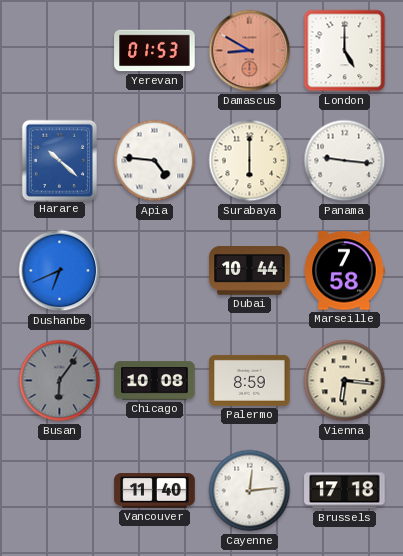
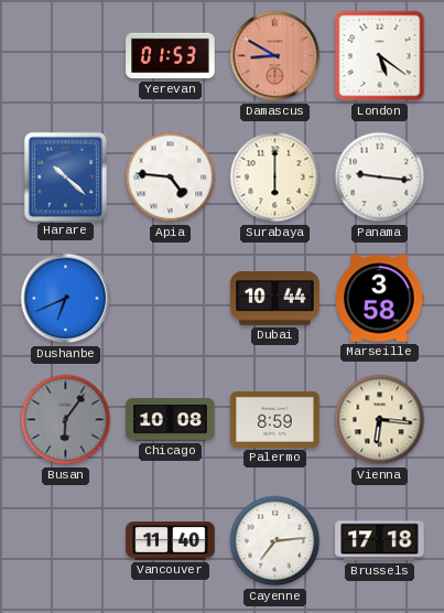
London: 5:00 -> 5:21
Marseille: 7:58 -> 3:58
Cayenne: 12:14 -> 7:14
